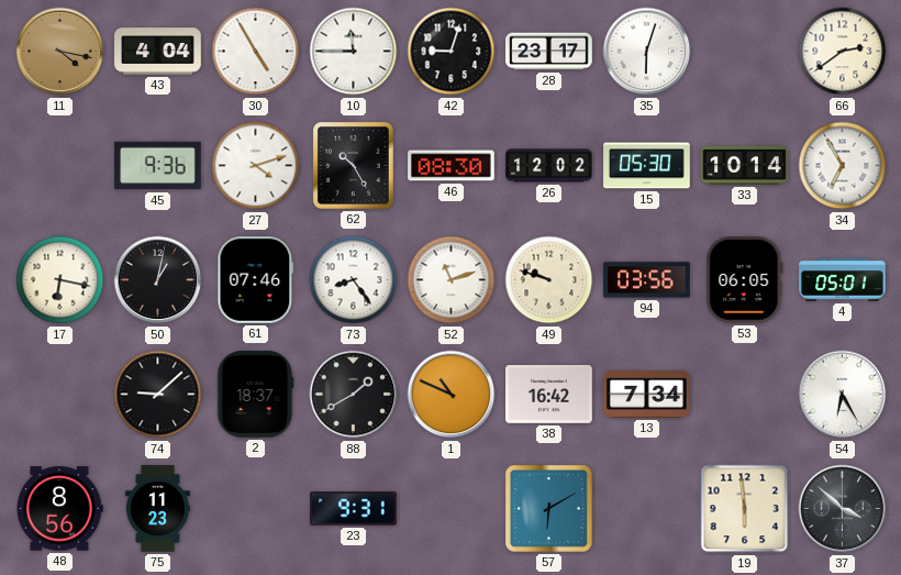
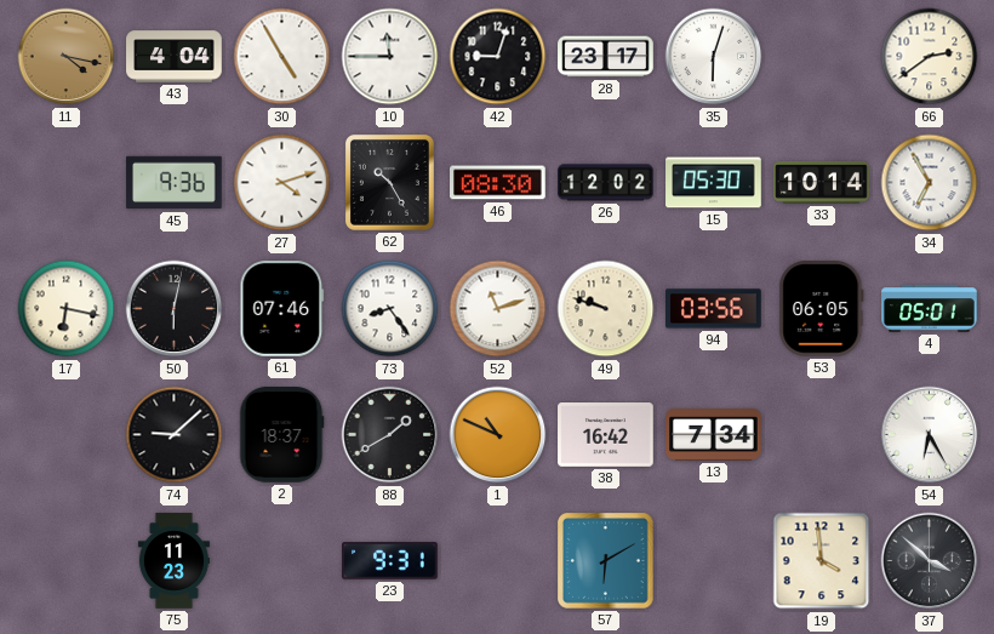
50: 1:02 -> 6:02
48: 8:56 -> none
19: 5:59 -> 3:59
